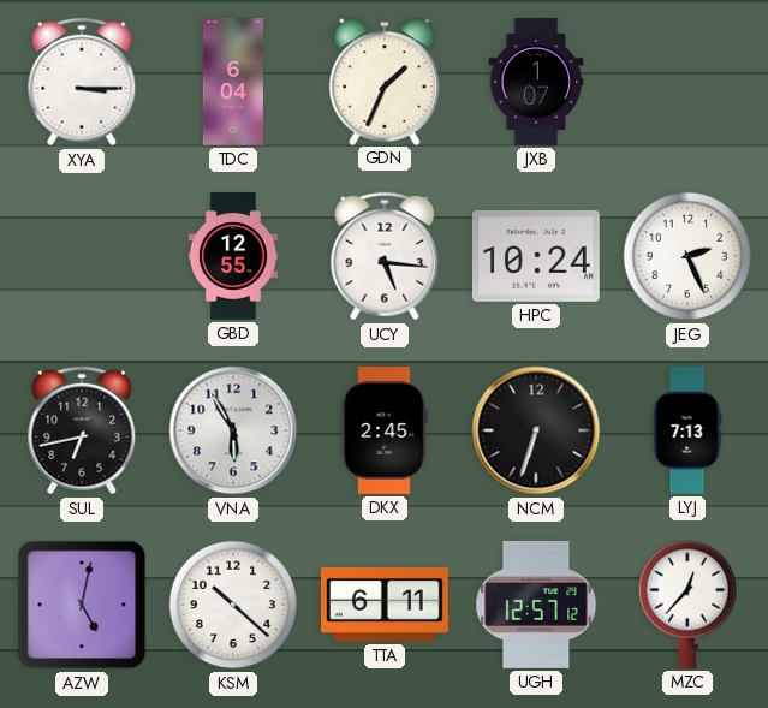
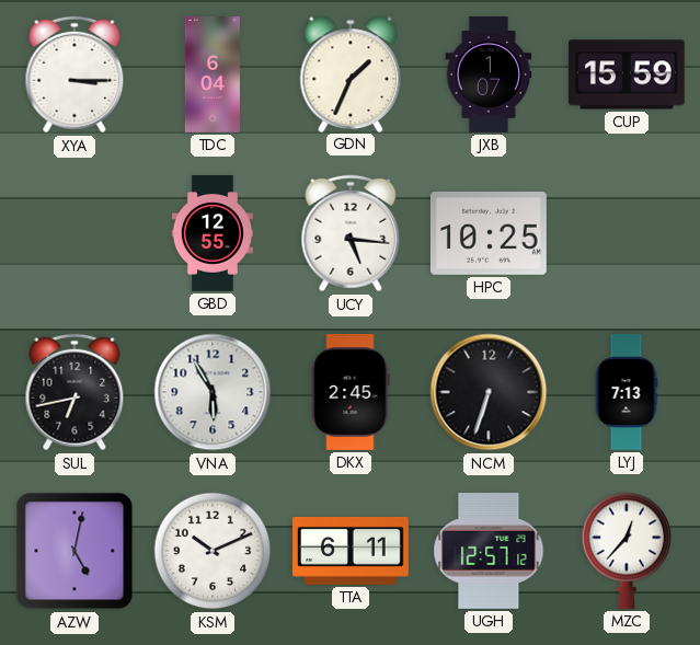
CUP: none -> 15:59
HPC: 10:24 -> 10:25
JEG: 2:26 -> none
KSM: 10:22 -> 10:11
